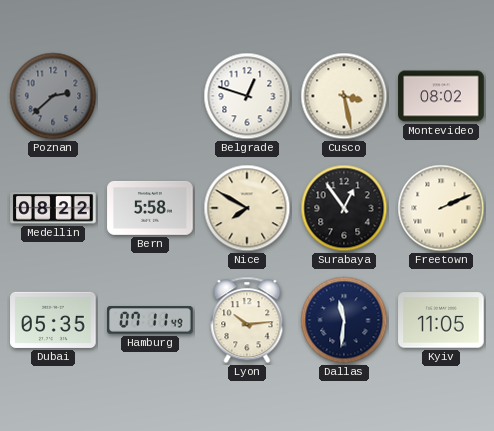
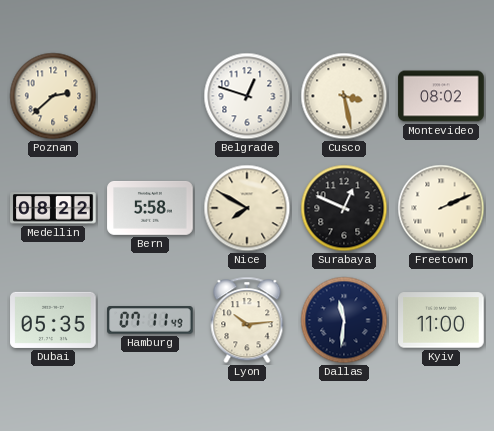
Poznan dial: grey -> cream
Surabaya: 12:54 -> 12:49
Kyiv: 11:05 -> 11:00
